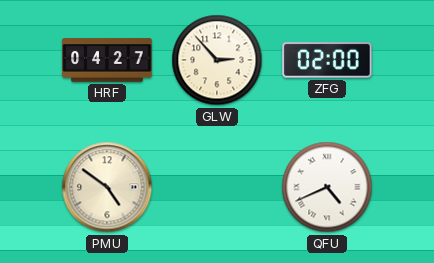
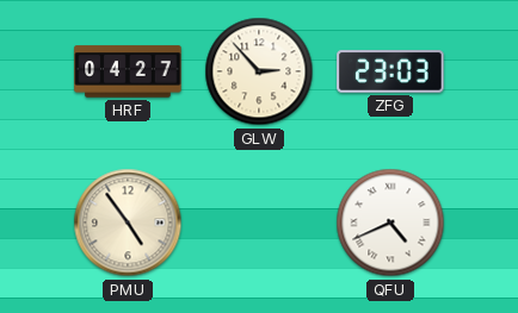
ZFG: 02:00 -> 23:03
PMU: 4:51 -> 4:54
